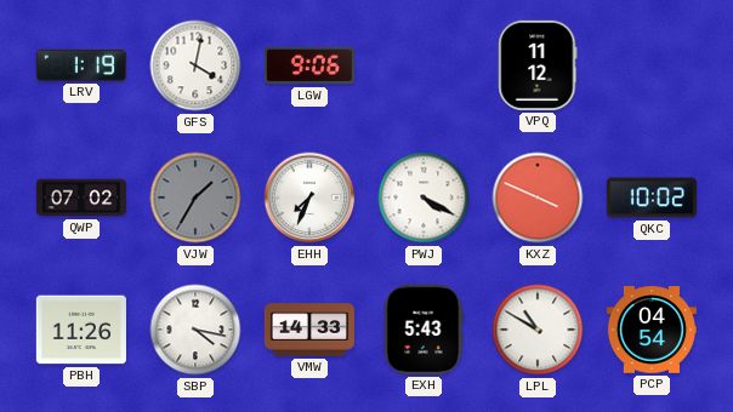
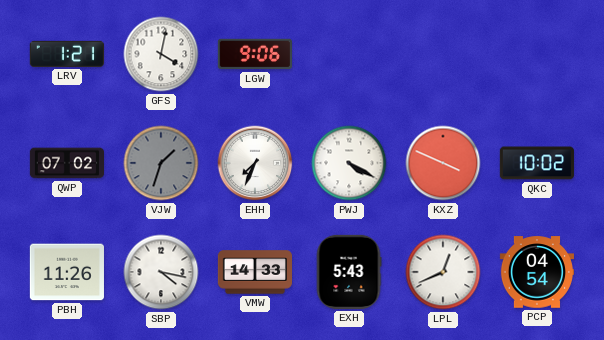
LRV: 1:19 -> 1:21
VPQ: 11:12 -> none
VJW: 1:35 -> 1:33
LPL: 10:50 -> 12:41
